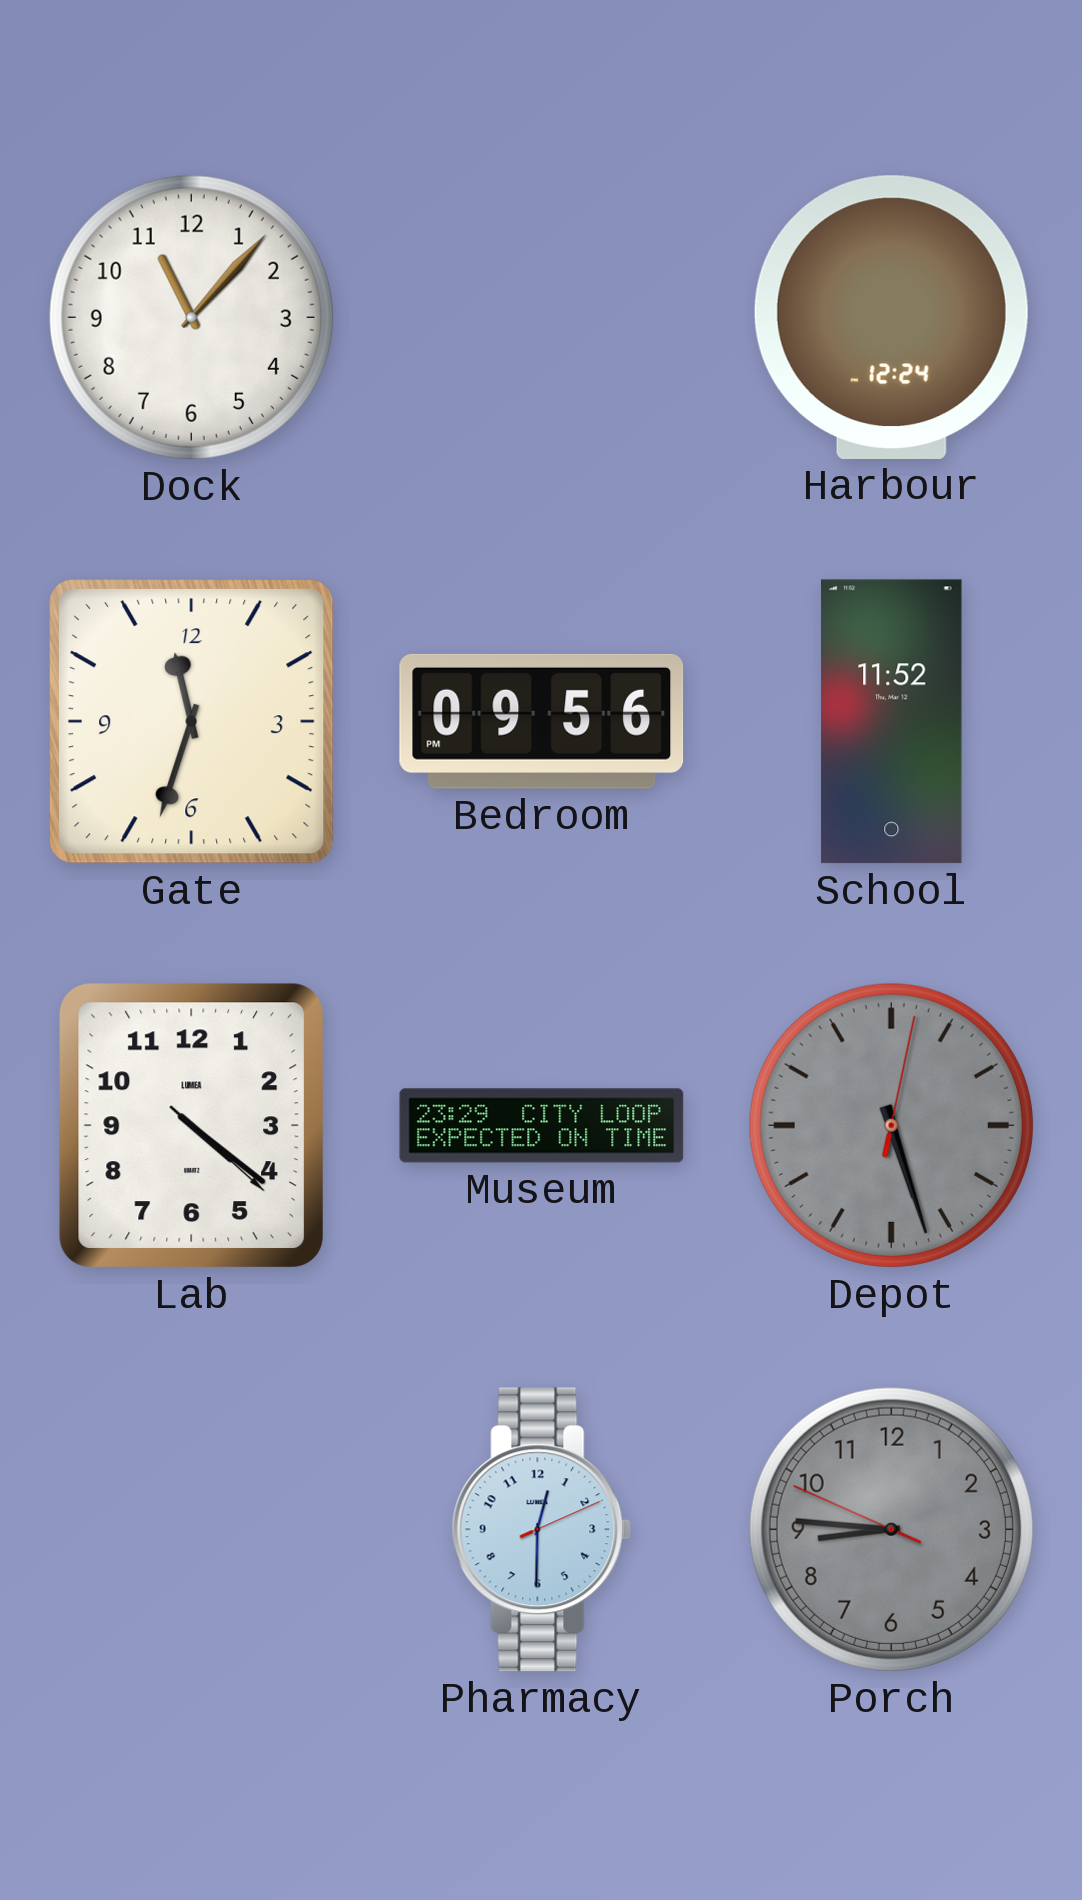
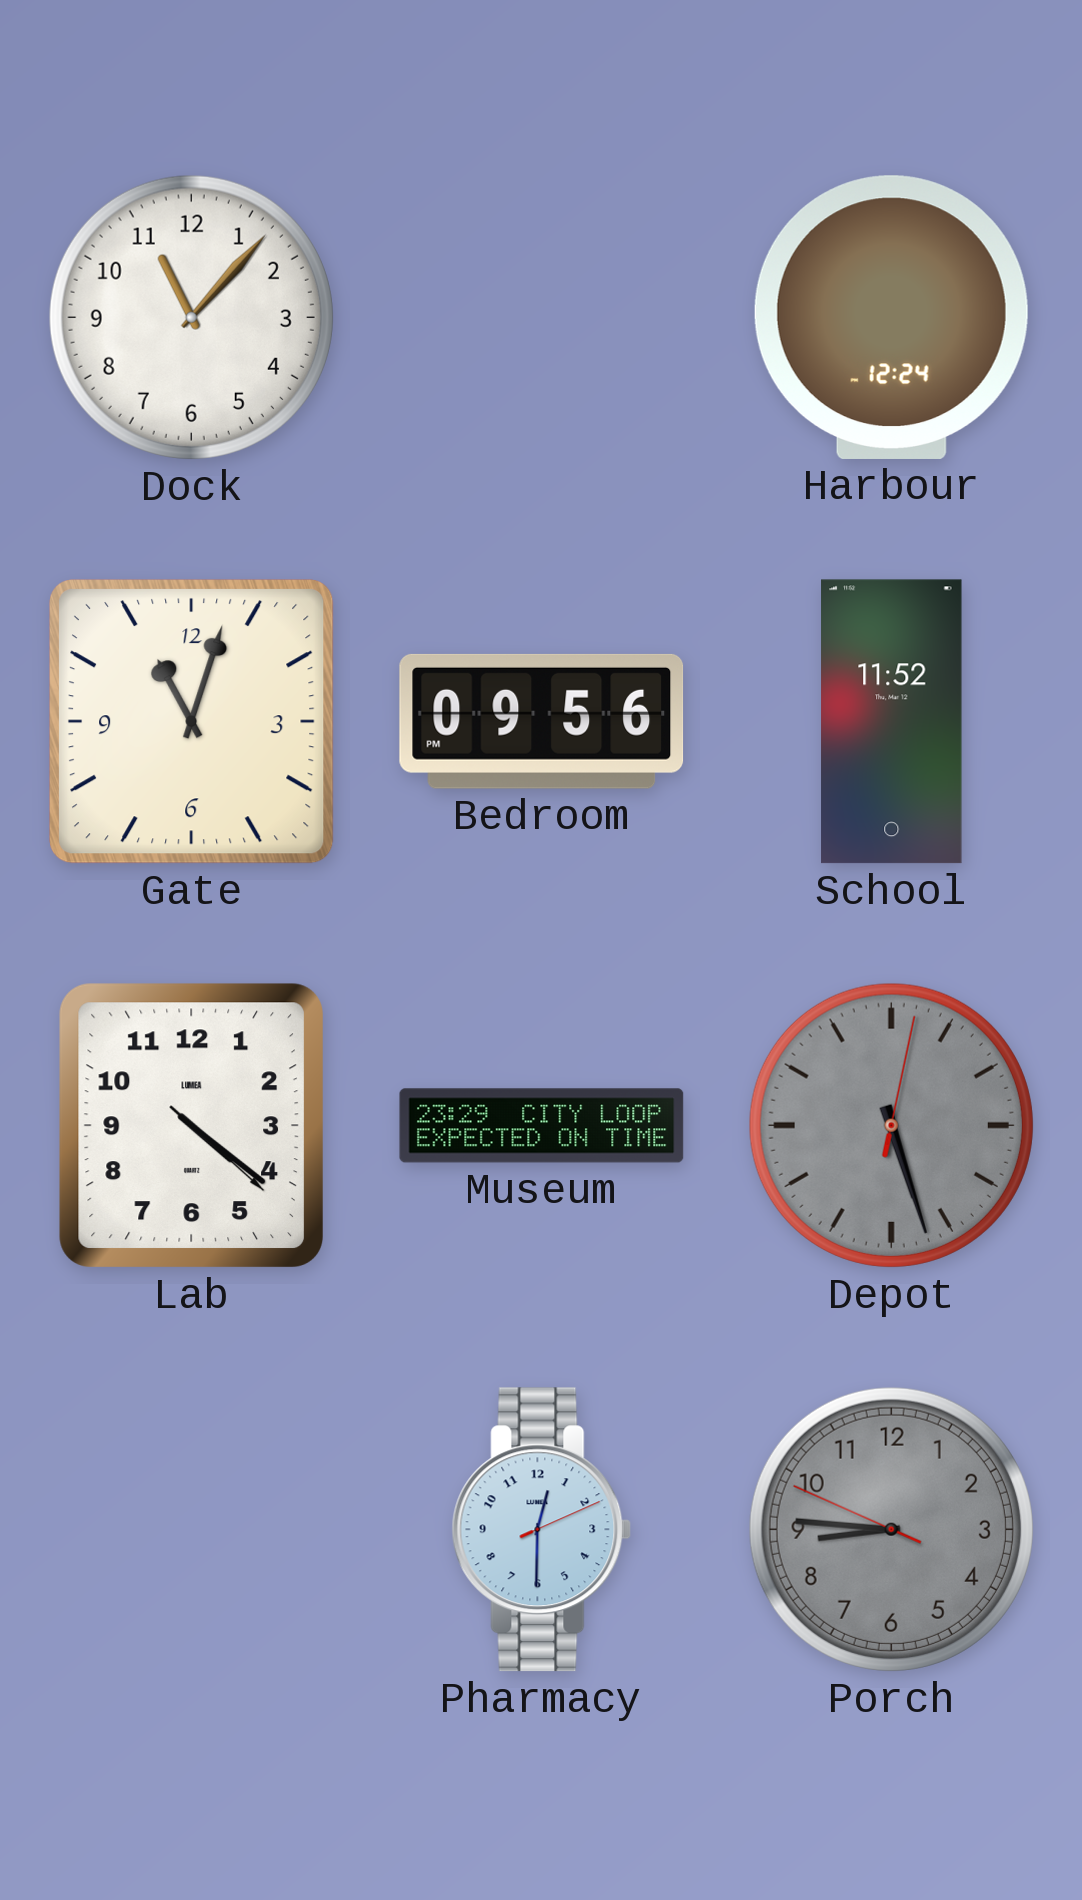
Gate: 11:33 -> 11:03
